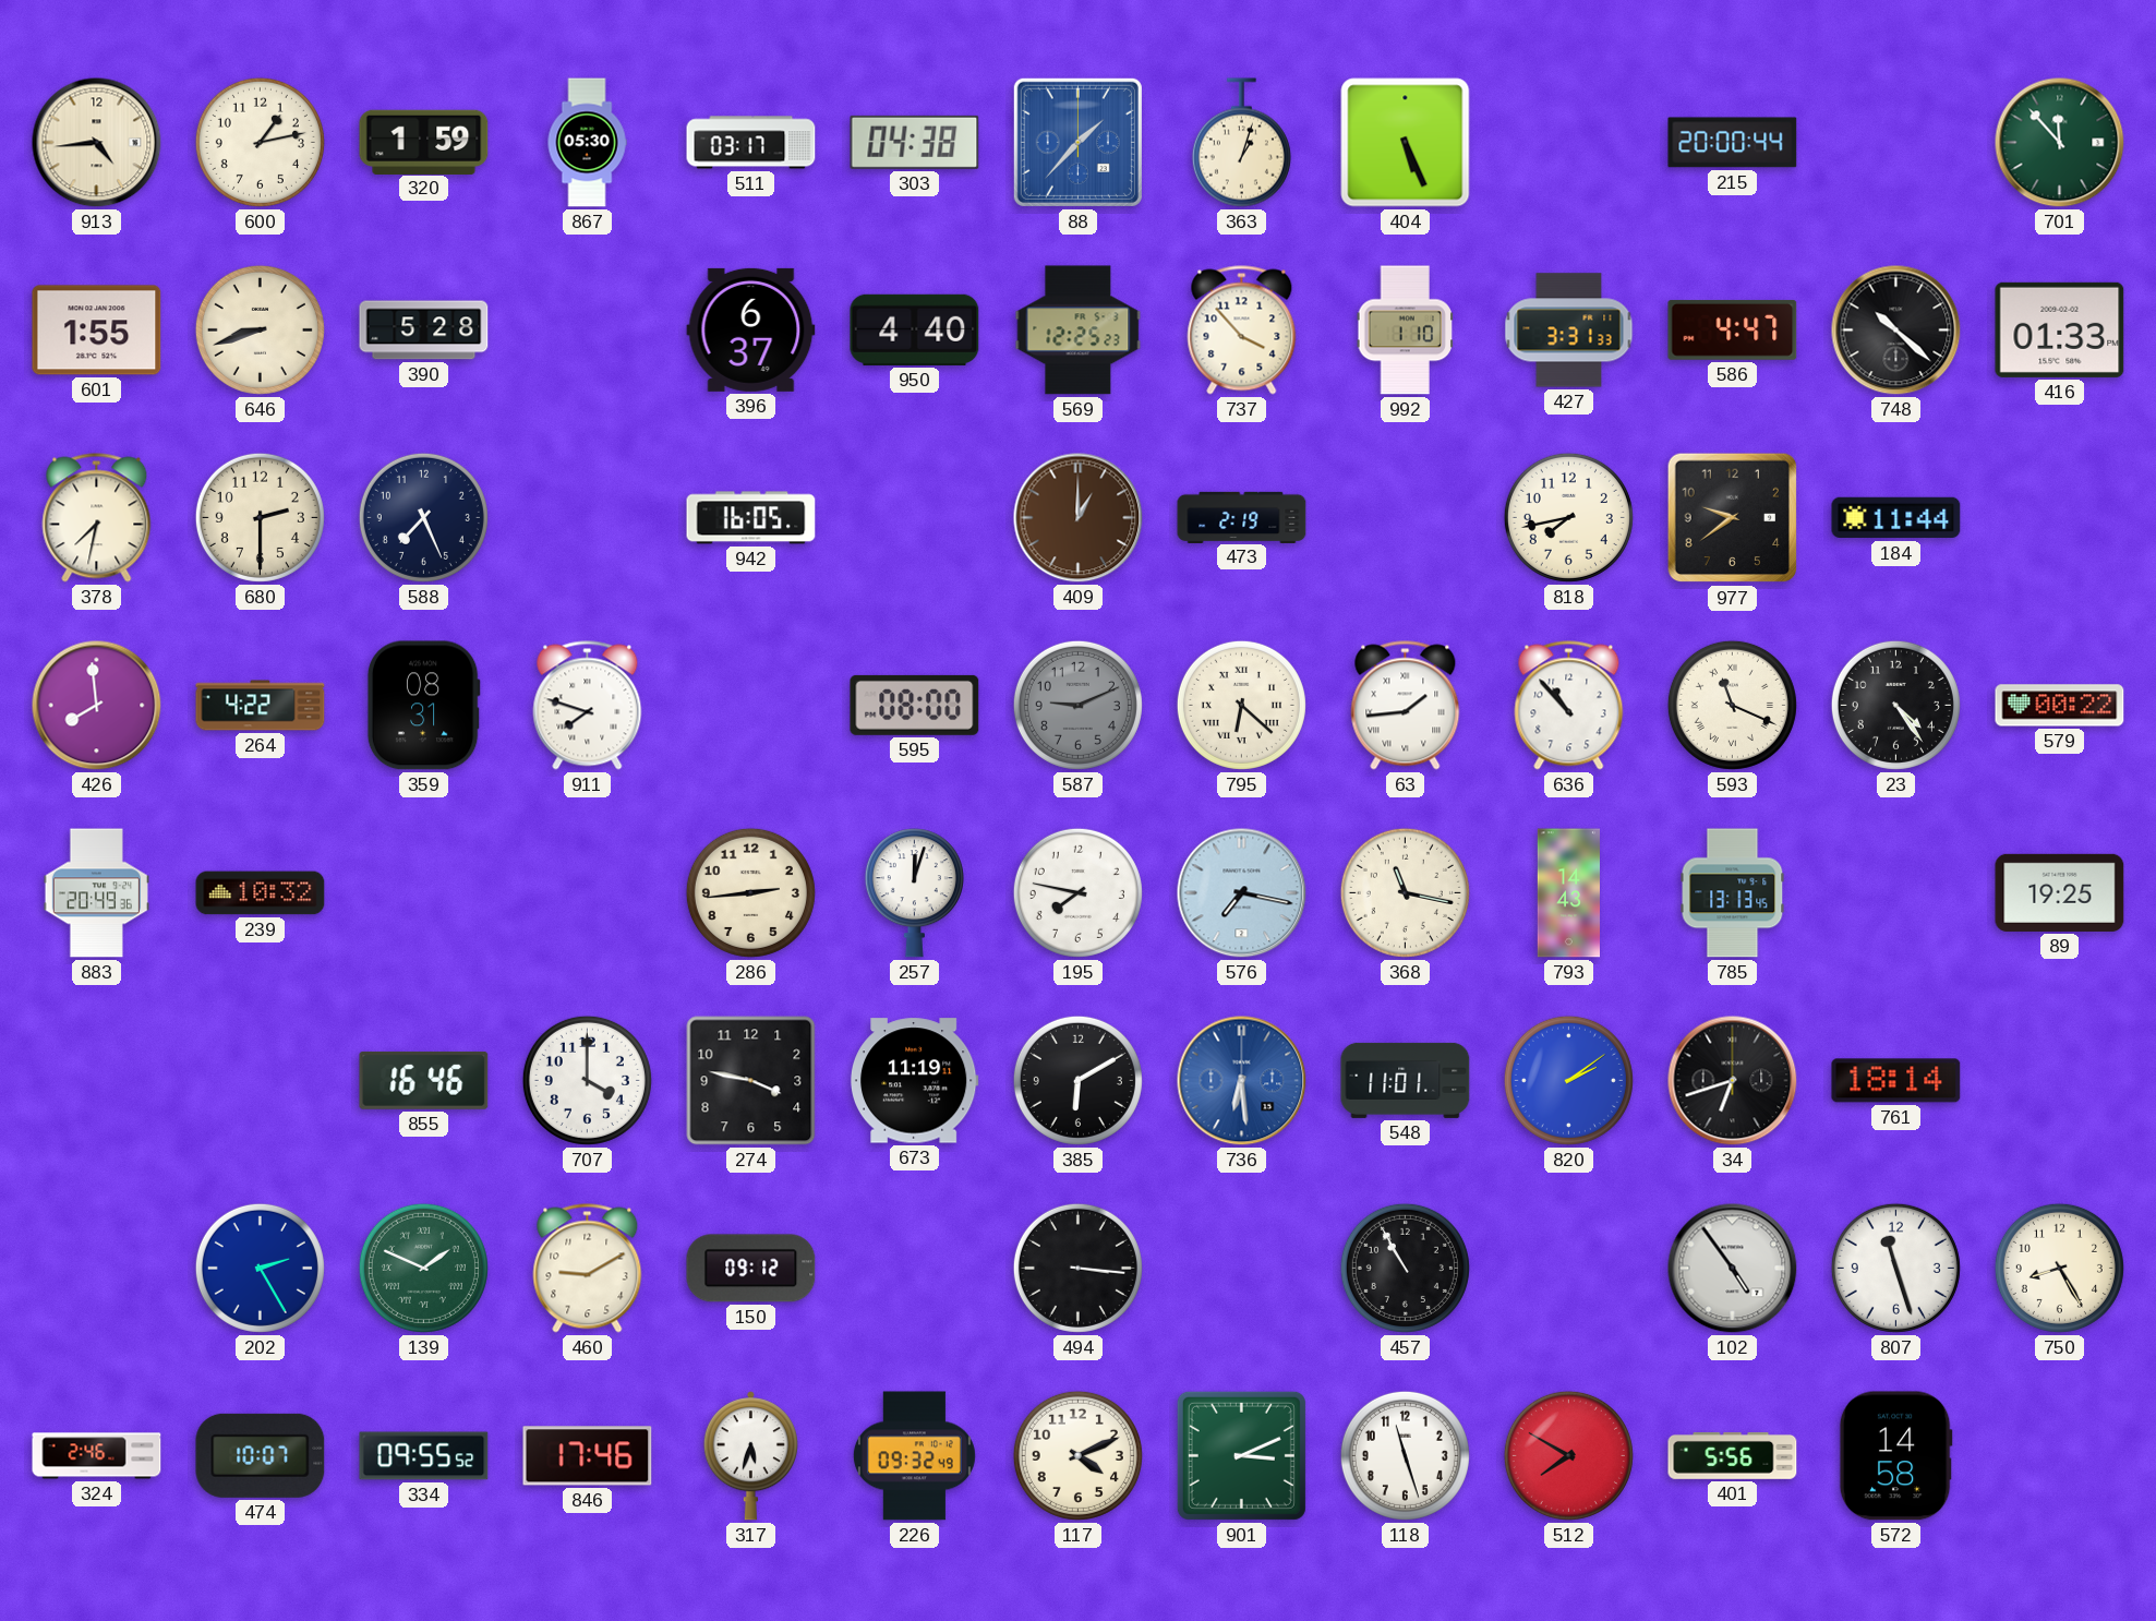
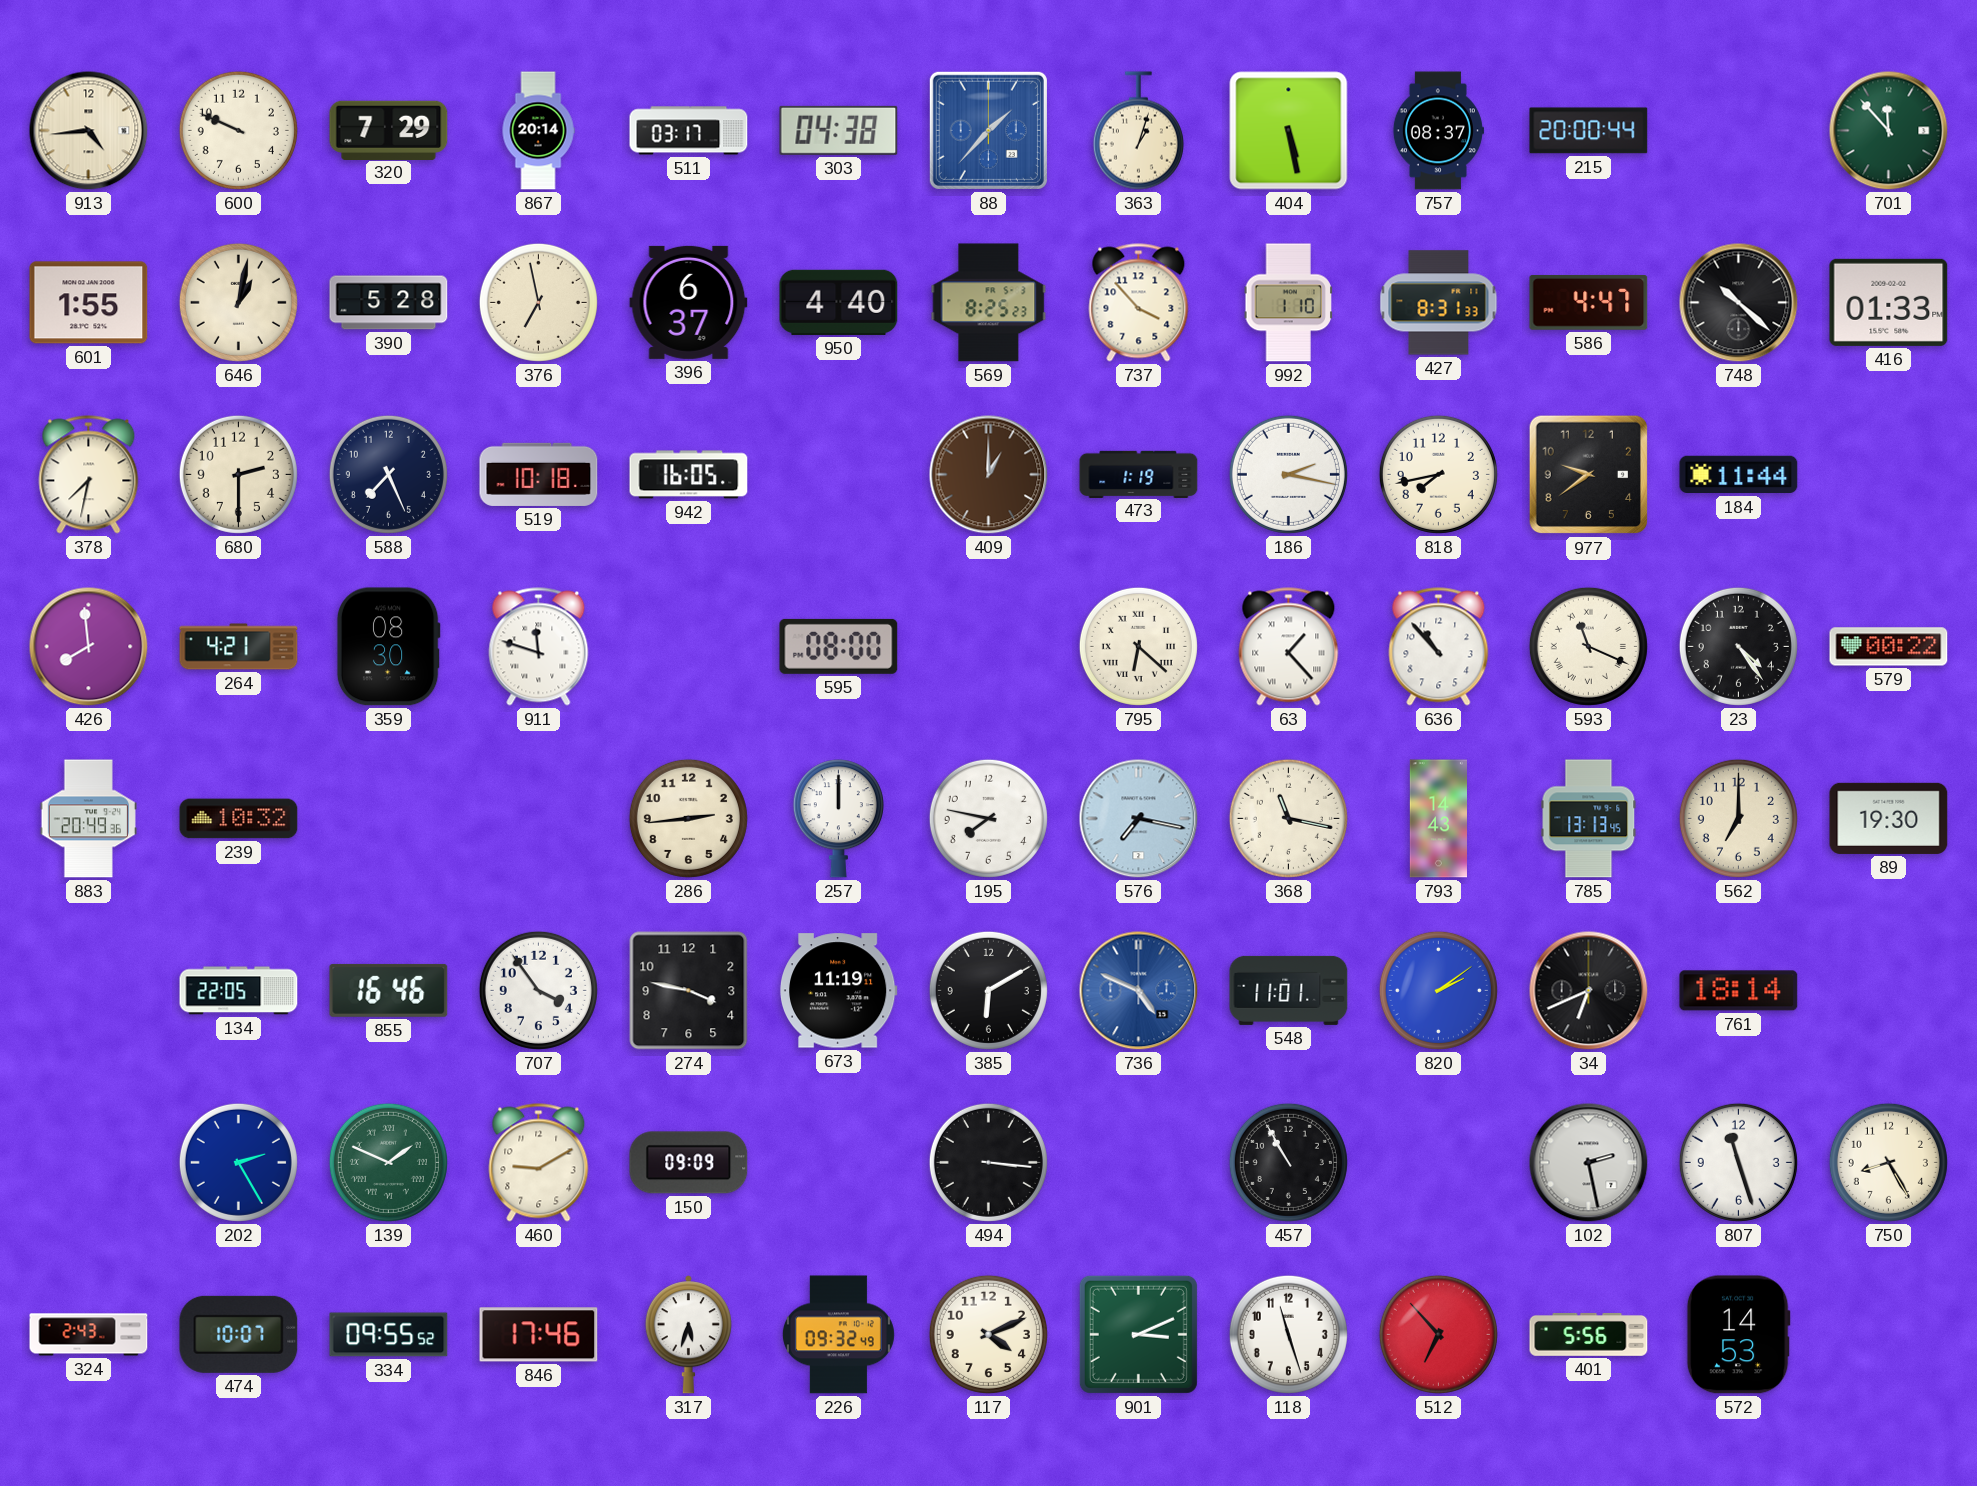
600: 1:13 -> 9:49
320: 1:59 -> 7:29
867: 05:30 -> 20:14
404: 5:26 -> 5:28
757: none -> 08:37
646: 8:42 -> 1:02
376: none -> 6:58
569: 12:25 -> 8:25
427: 3:31 -> 8:31
519: none -> 10:18
473: 2:19 -> 1:19
186: none -> 2:17
264: 4:22 -> 4:21
359: 08:31 -> 08:30
911: 7:48 -> 11:48
587: 9:11 -> none
63: 1:44 -> 1:23
257: 12:03 -> 12:00
562: none -> 7:00
89: 19:25 -> 19:30
134: none -> 22:05
707: 4:00 -> 3:54
736: 6:29 -> 4:49
34: 6:42 -> 6:41
150: 09:12 -> 09:09
102: 4:54 -> 2:28
324: 2:46 -> 2:43
512: 7:50 -> 6:53
572: 14:58 -> 14:53
